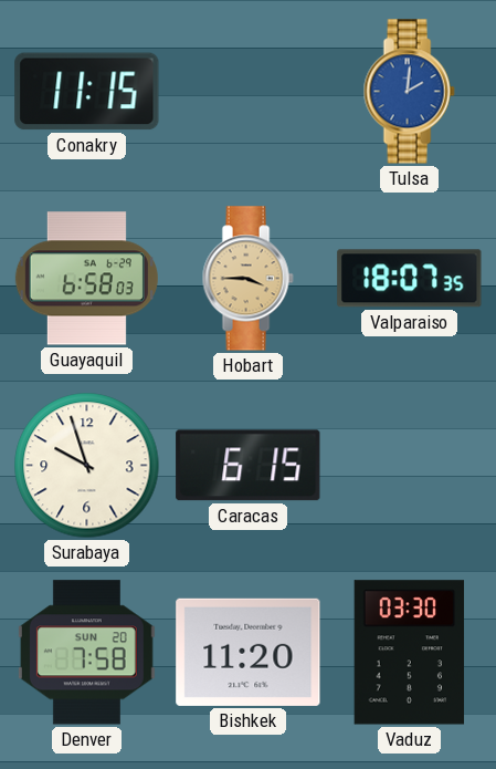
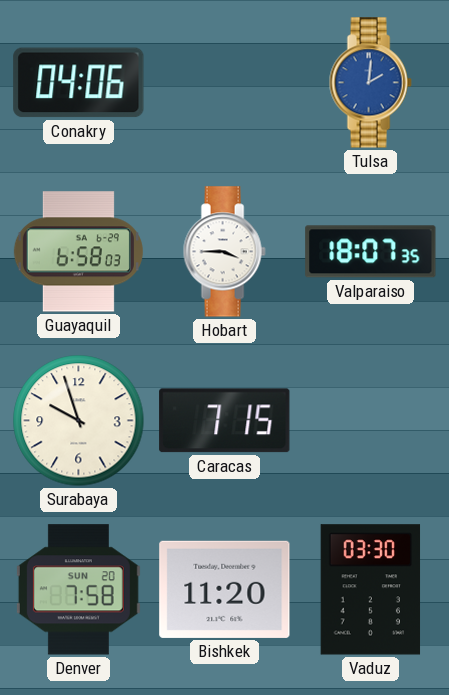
Conakry: 11:15 -> 04:06
Hobart dial: champagne -> white
Caracas: 6:15 -> 7:15
